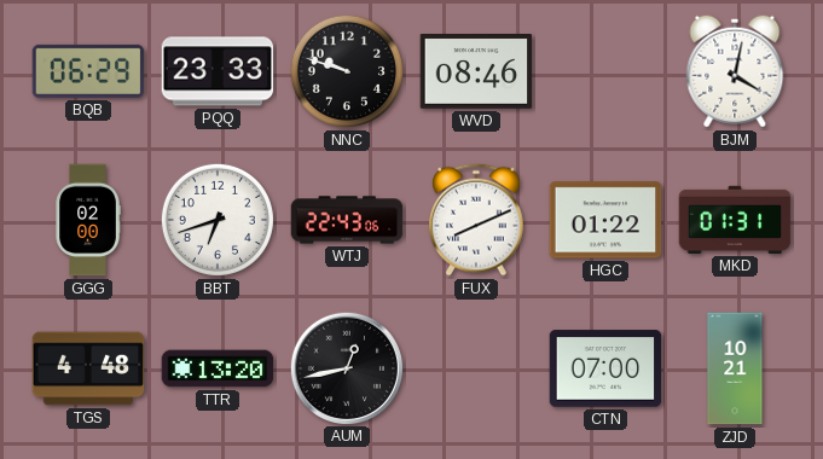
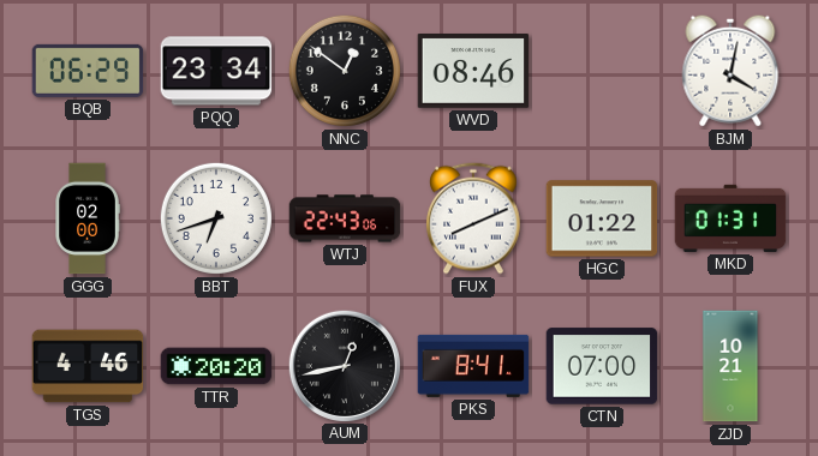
PQQ: 23:33 -> 23:34
NNC: 9:48 -> 12:51
TGS: 4:48 -> 4:46
TTR: 13:20 -> 20:20
PKS: none -> 8:41
